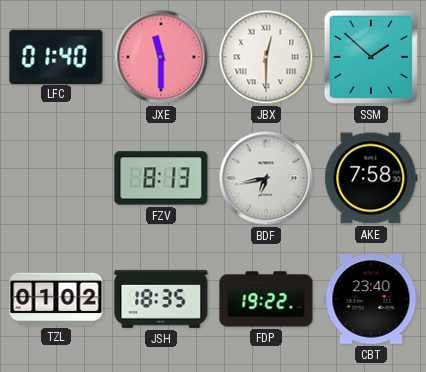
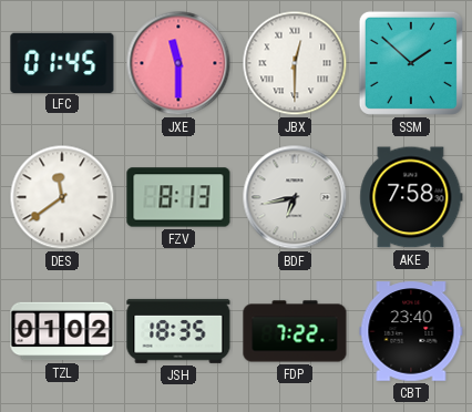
LFC: 01:40 -> 01:45
DES: none -> 11:39
FDP: 19:22 -> 7:22
